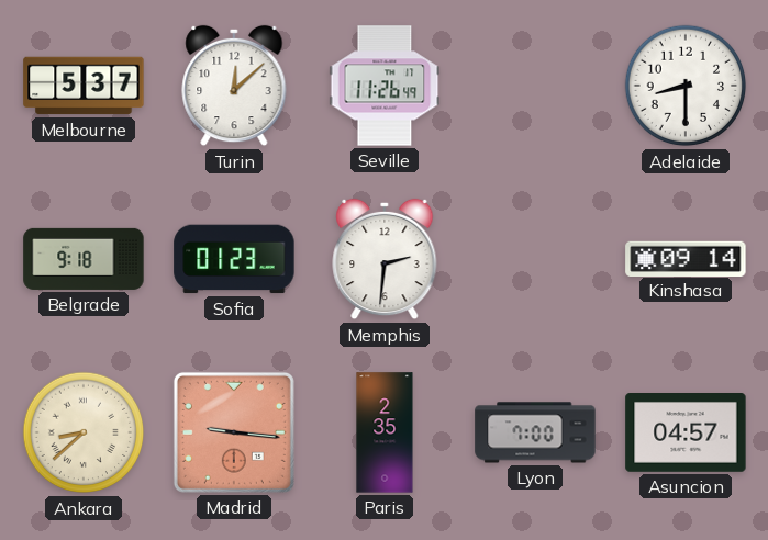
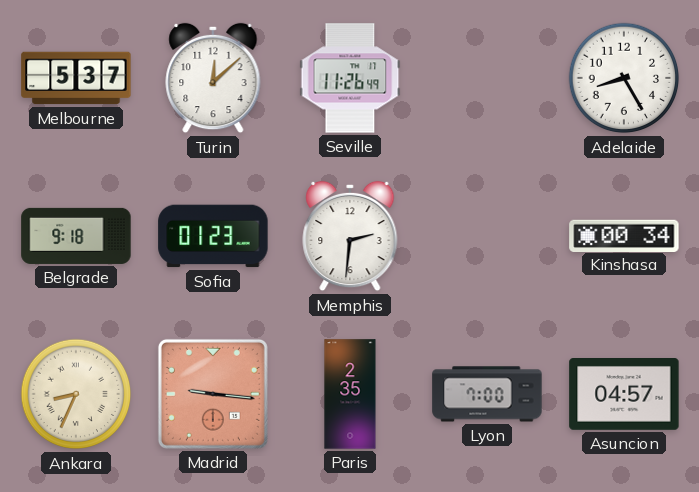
Adelaide: 8:30 -> 8:25
Kinshasa: 09:14 -> 00:34
Ankara: 8:38 -> 8:34
